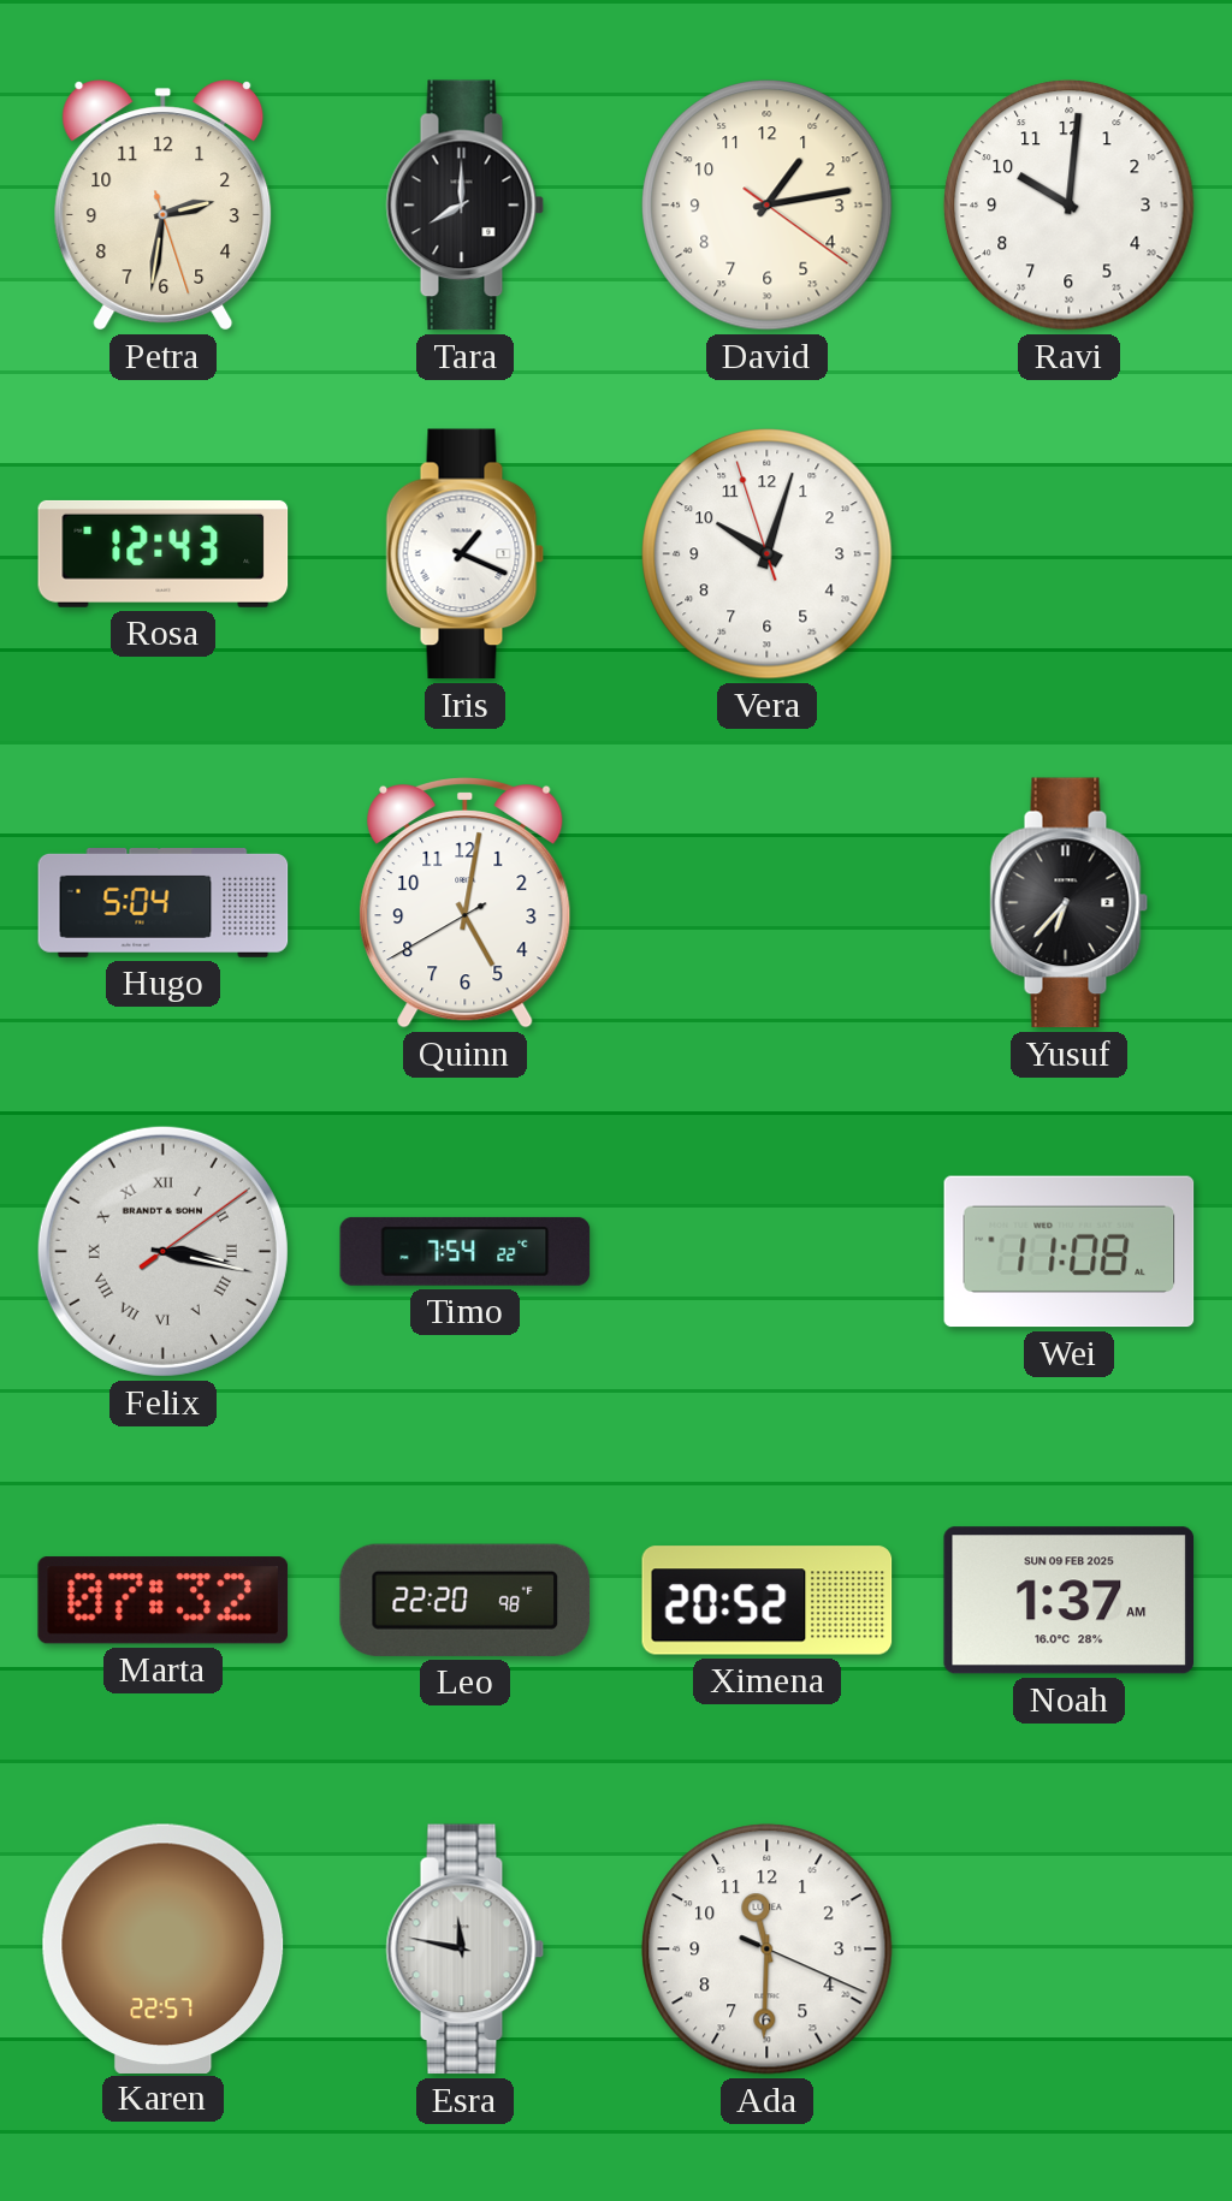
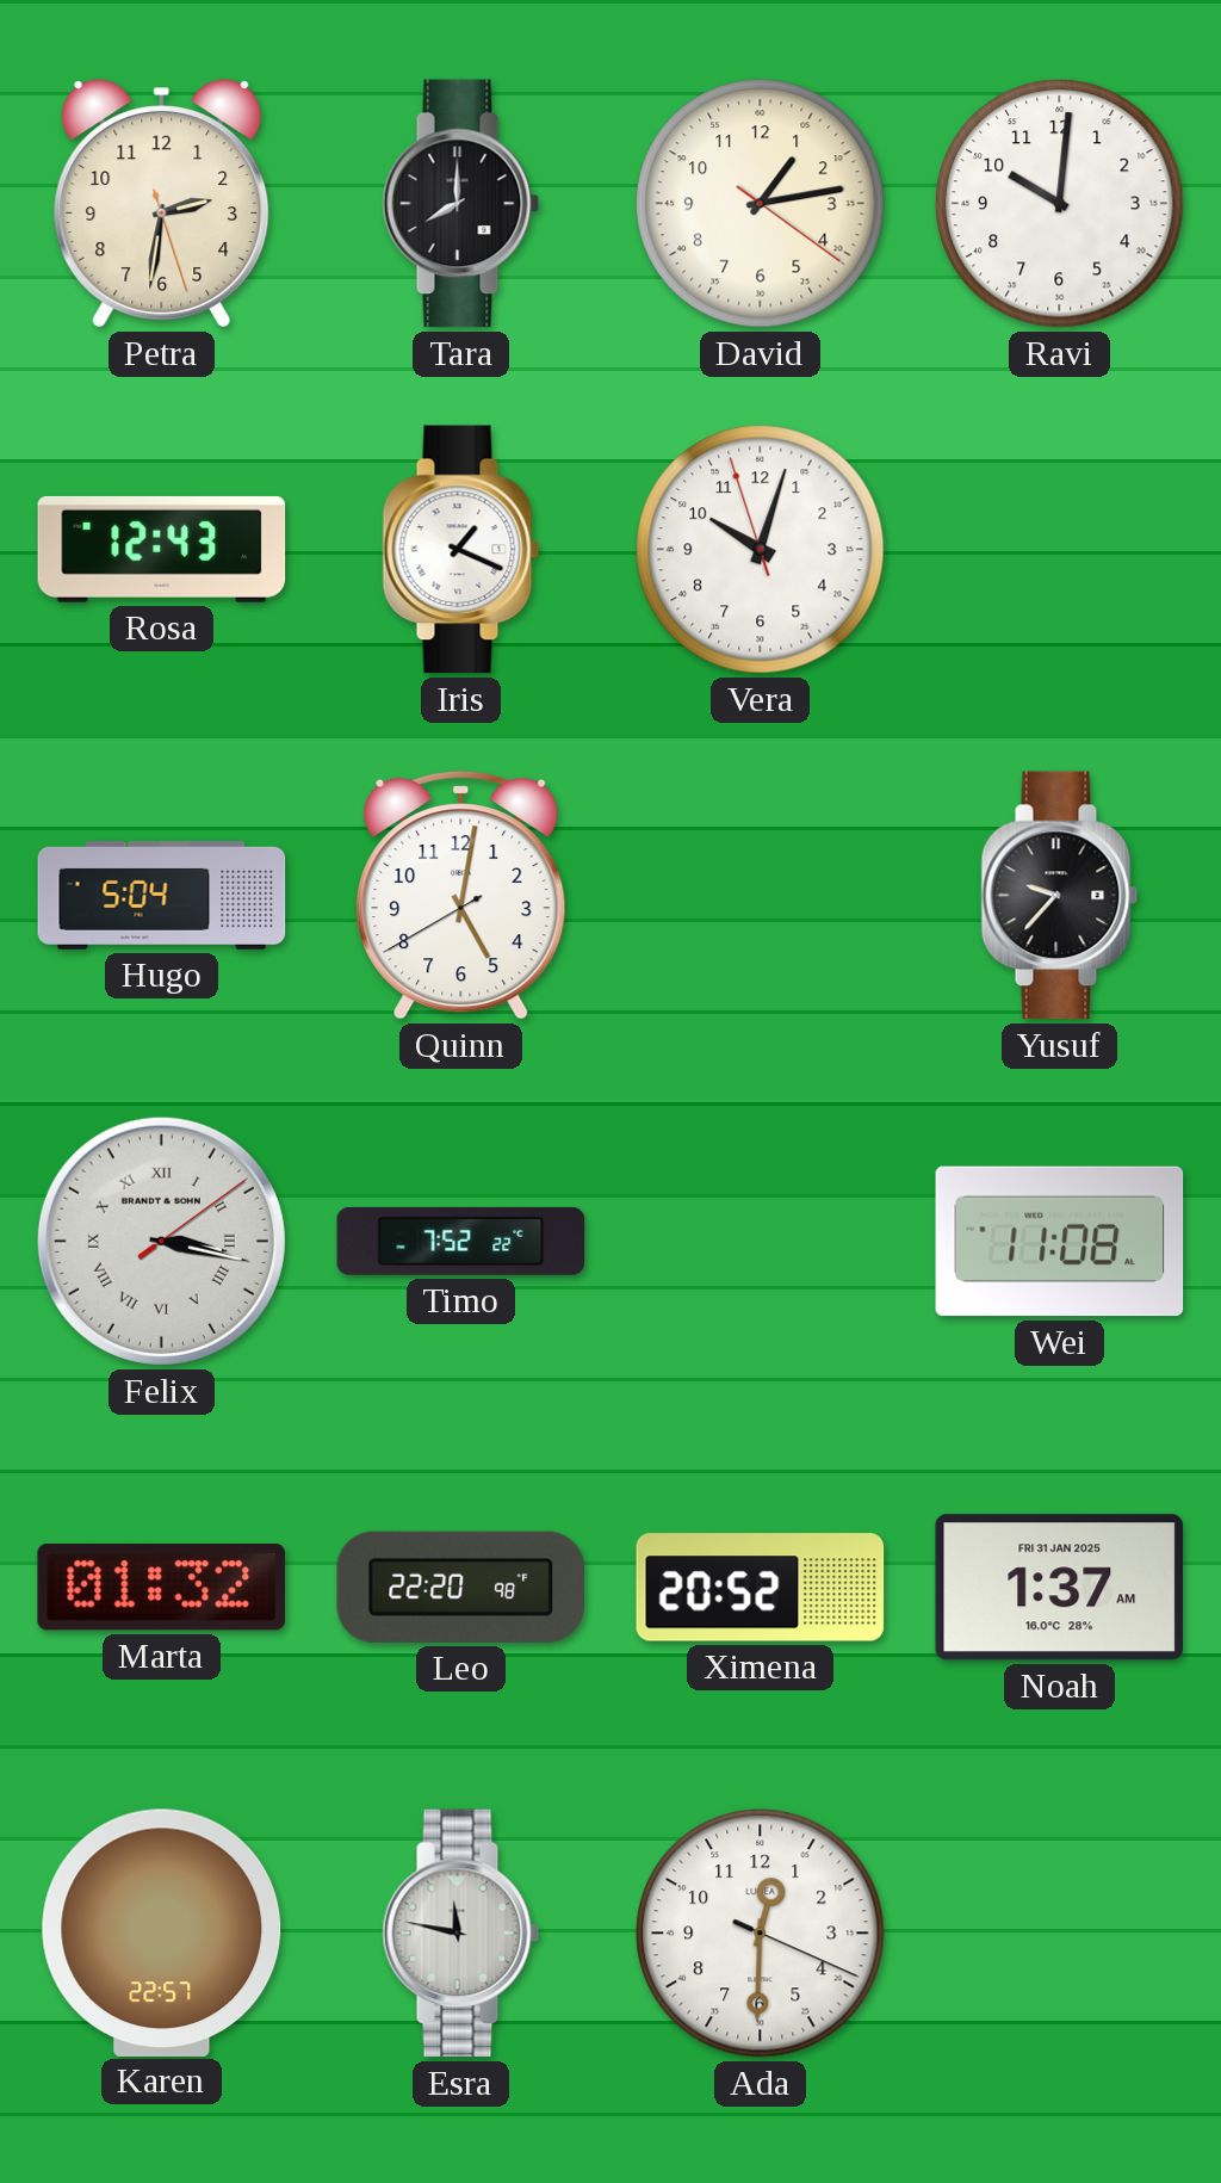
Yusuf: 6:37 -> 9:37
Timo: 7:54 -> 7:52
Marta: 07:32 -> 01:32
Noah date: SUN 09 FEB 2025 -> FRI 31 JAN 2025
Ada: 11:30 -> 12:30
